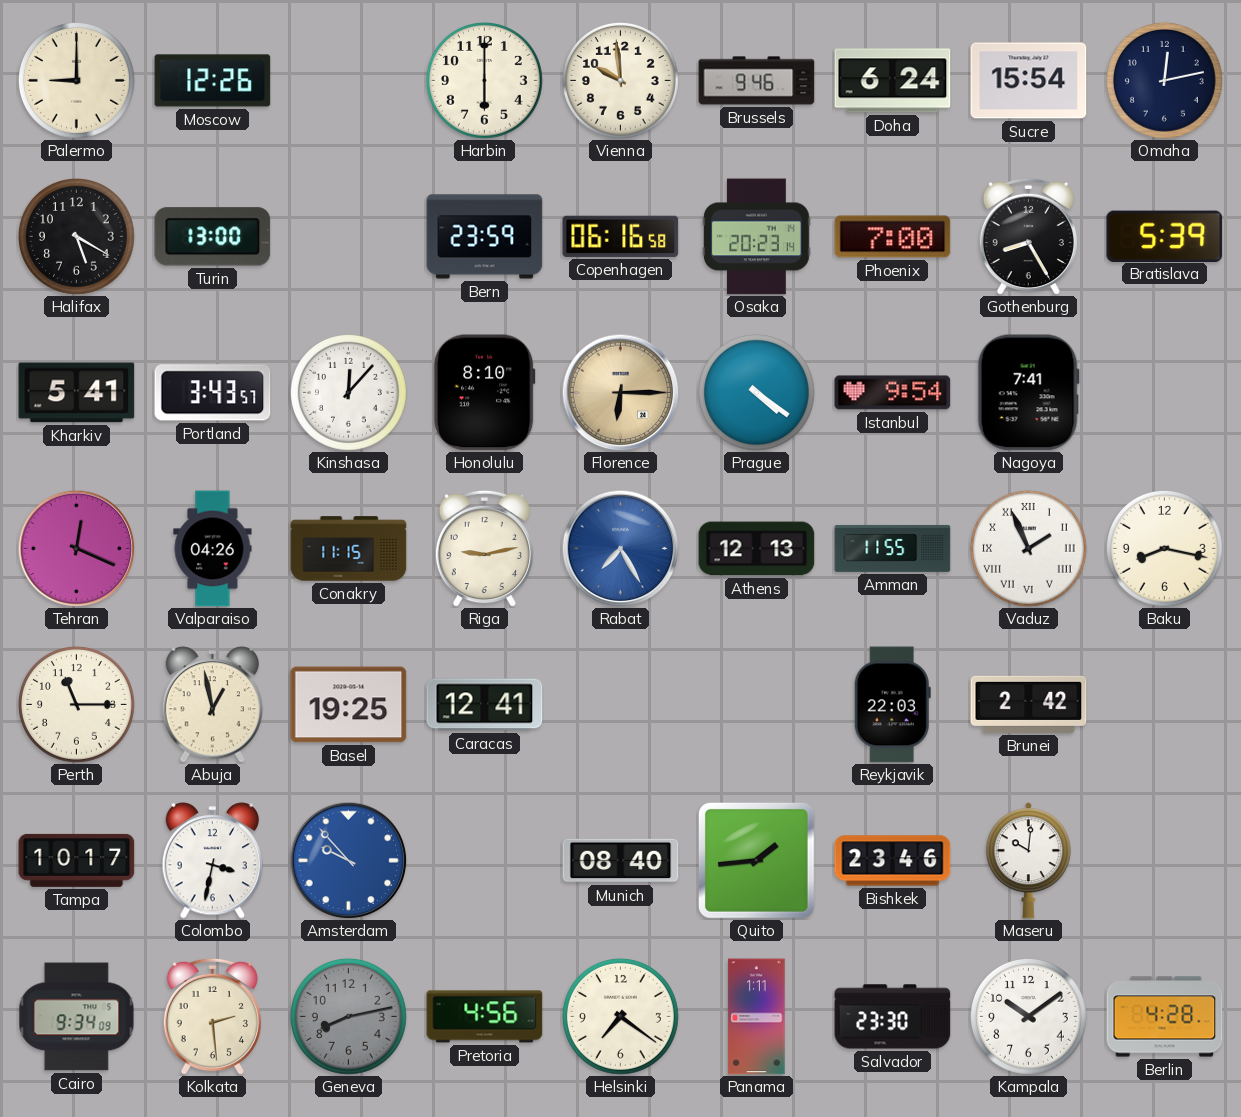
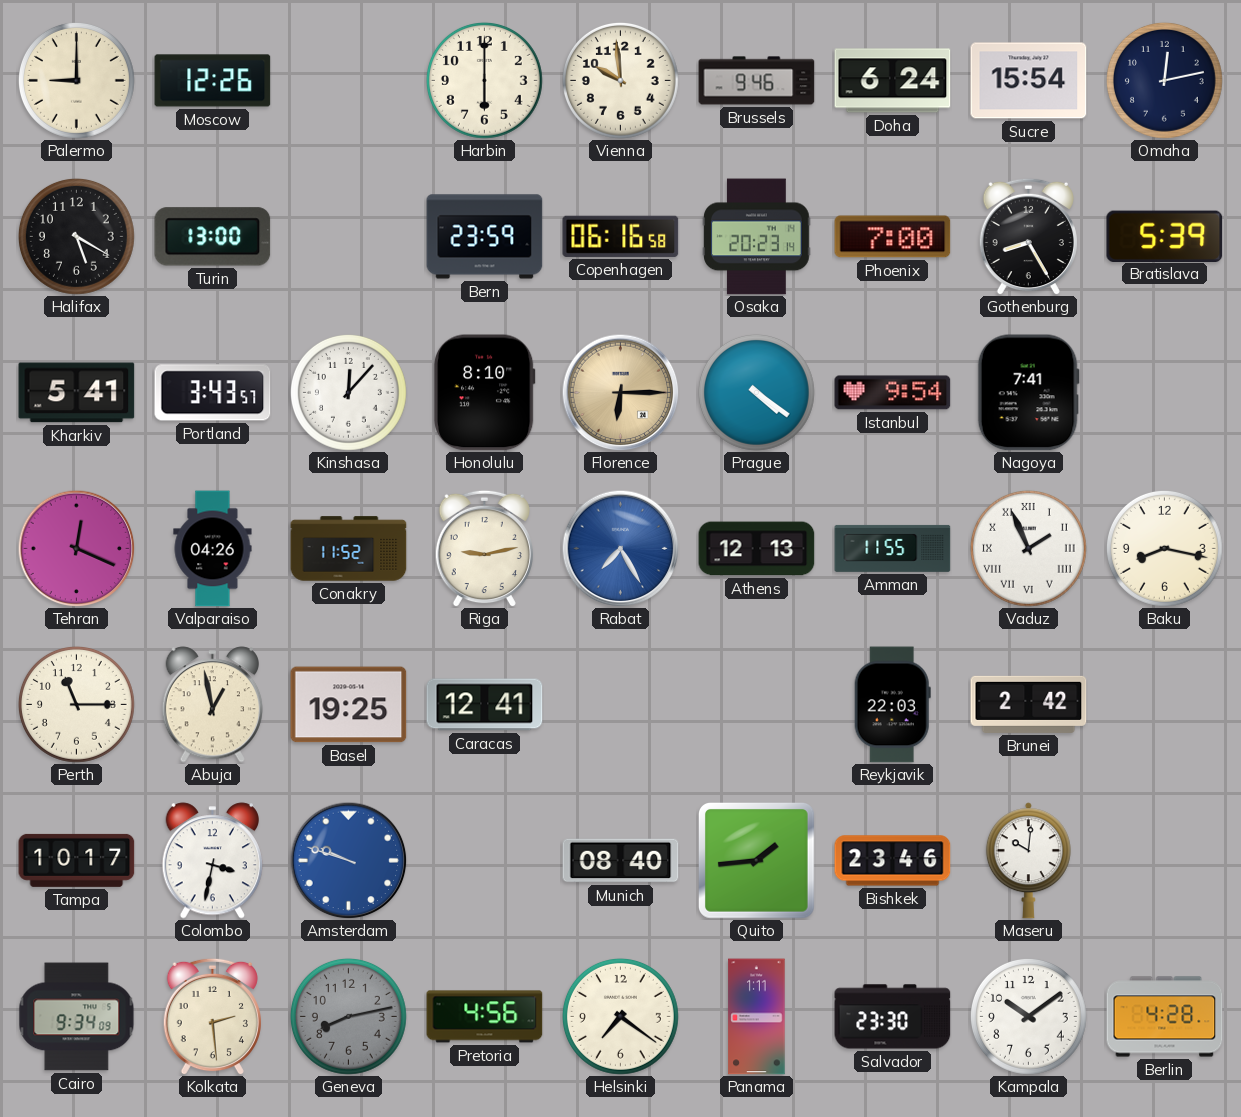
Conakry: 11:15 -> 11:52
Amsterdam: 9:53 -> 9:48
